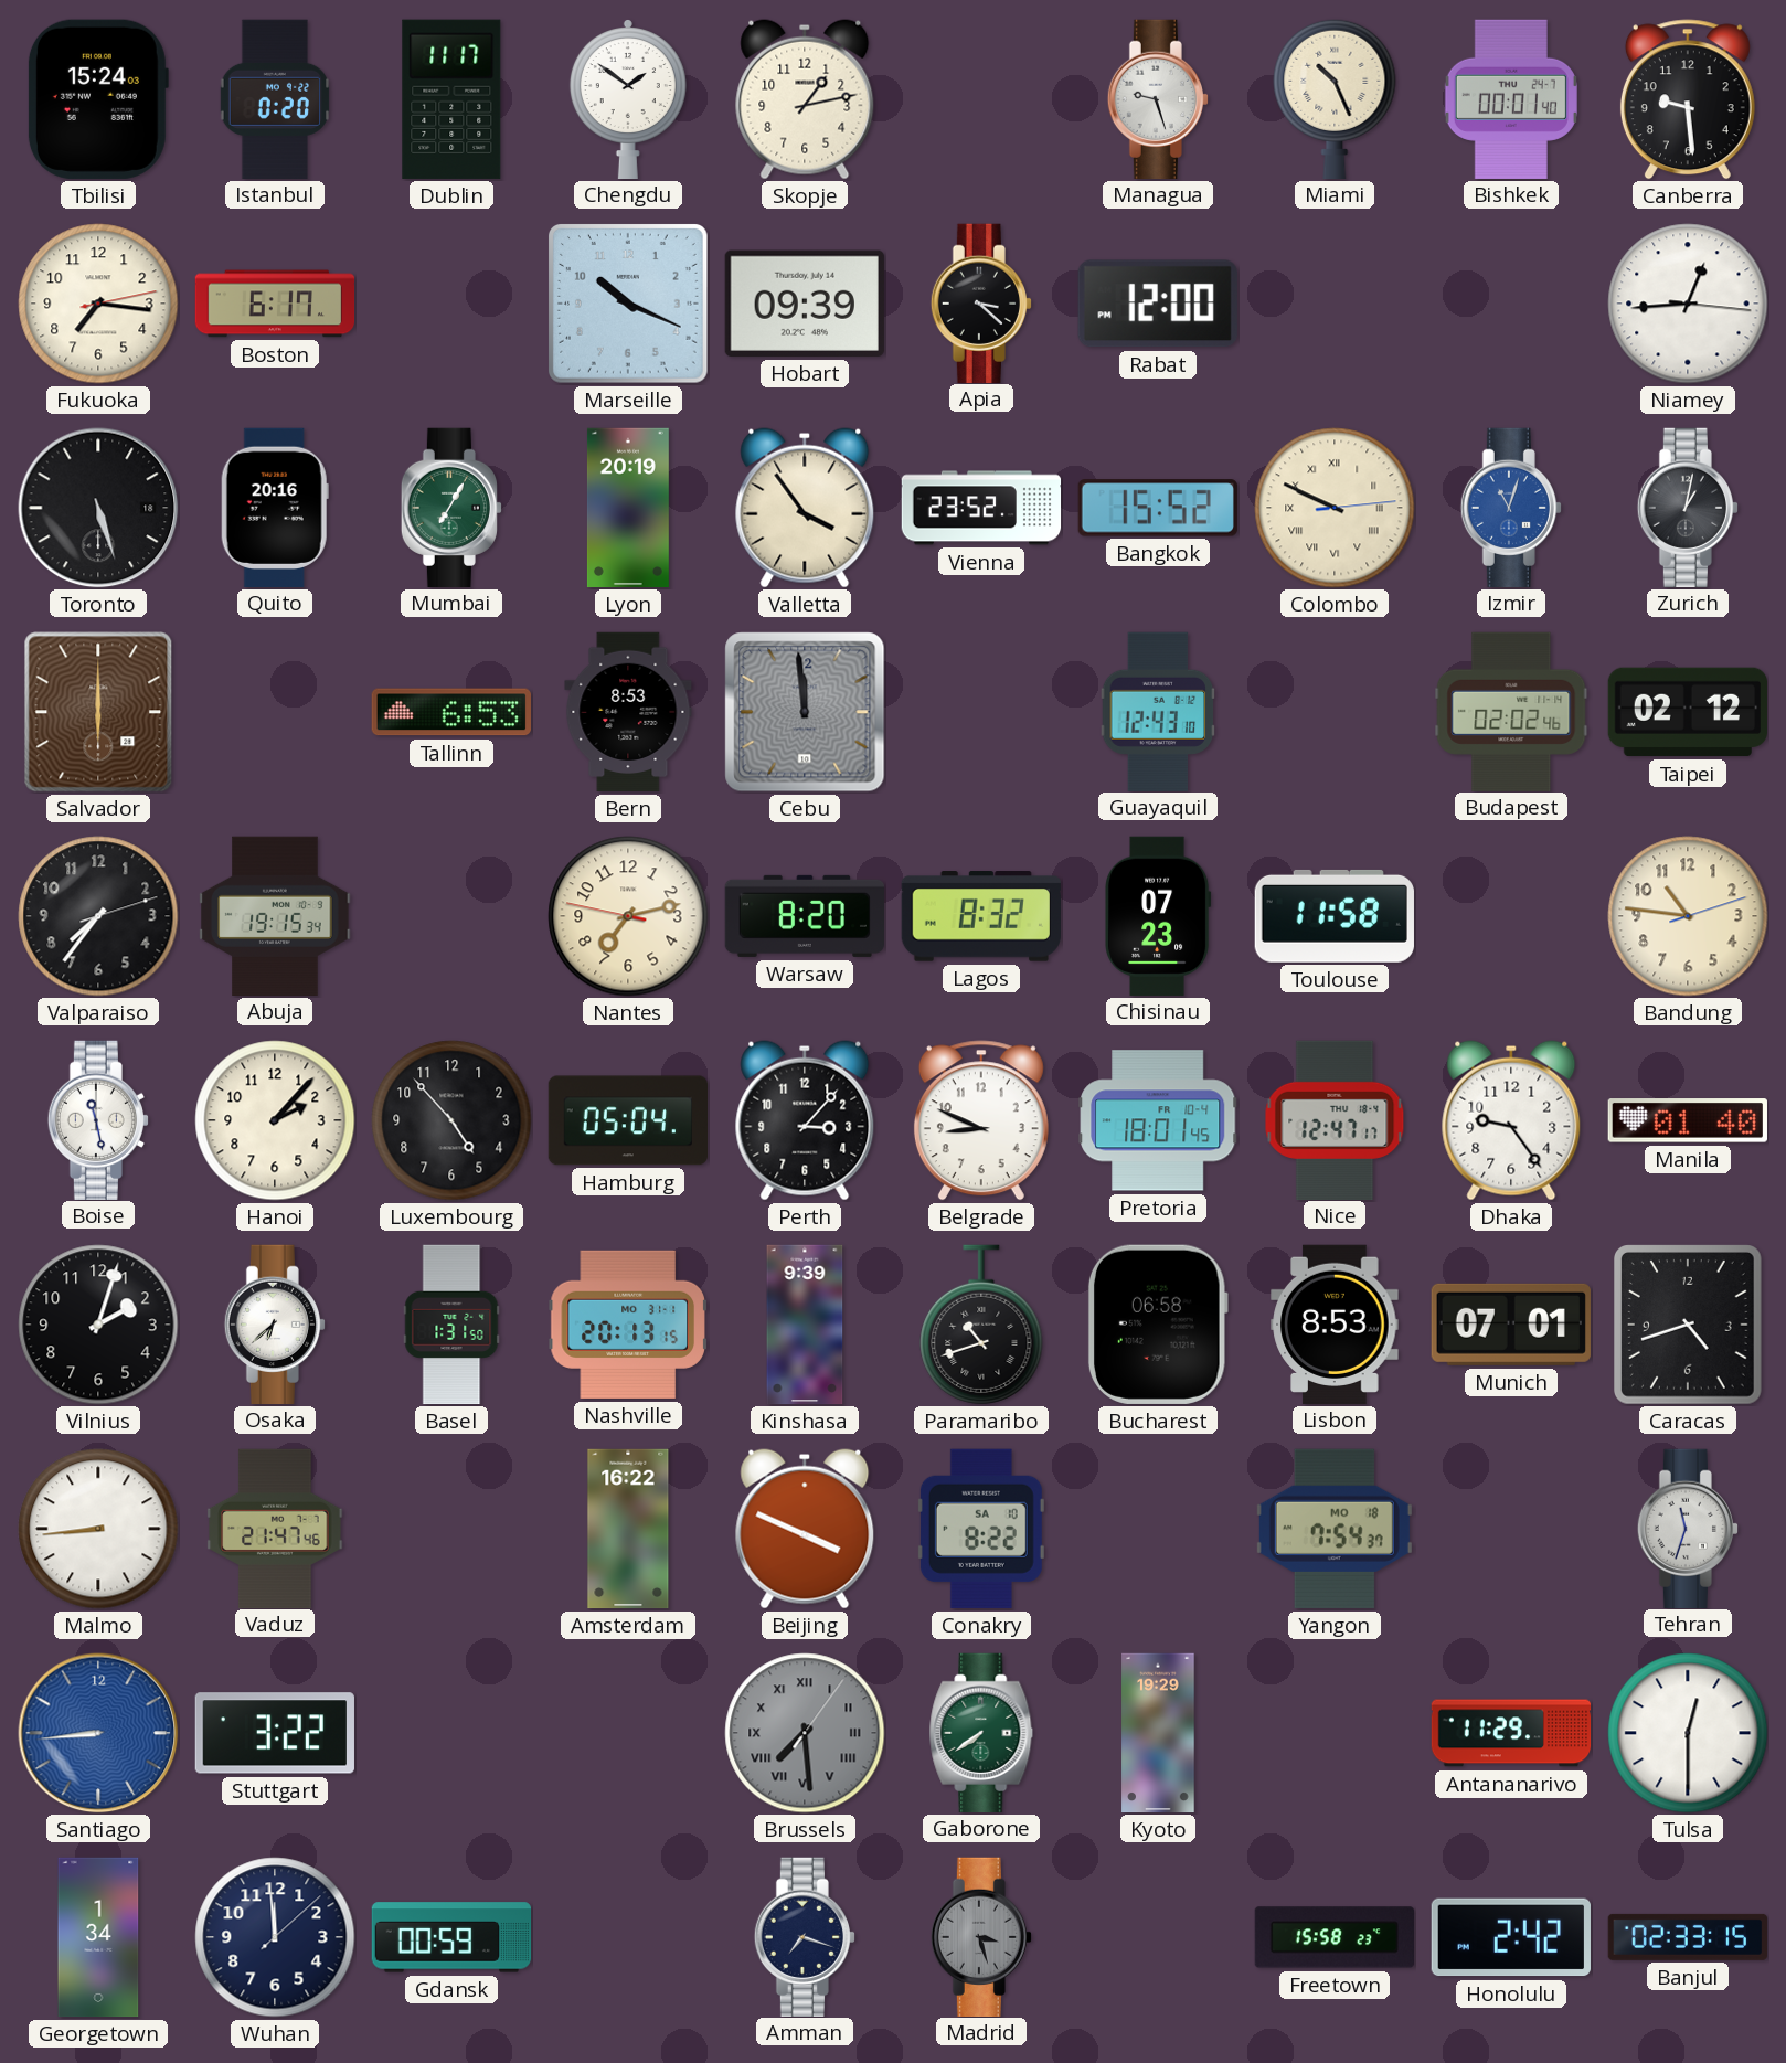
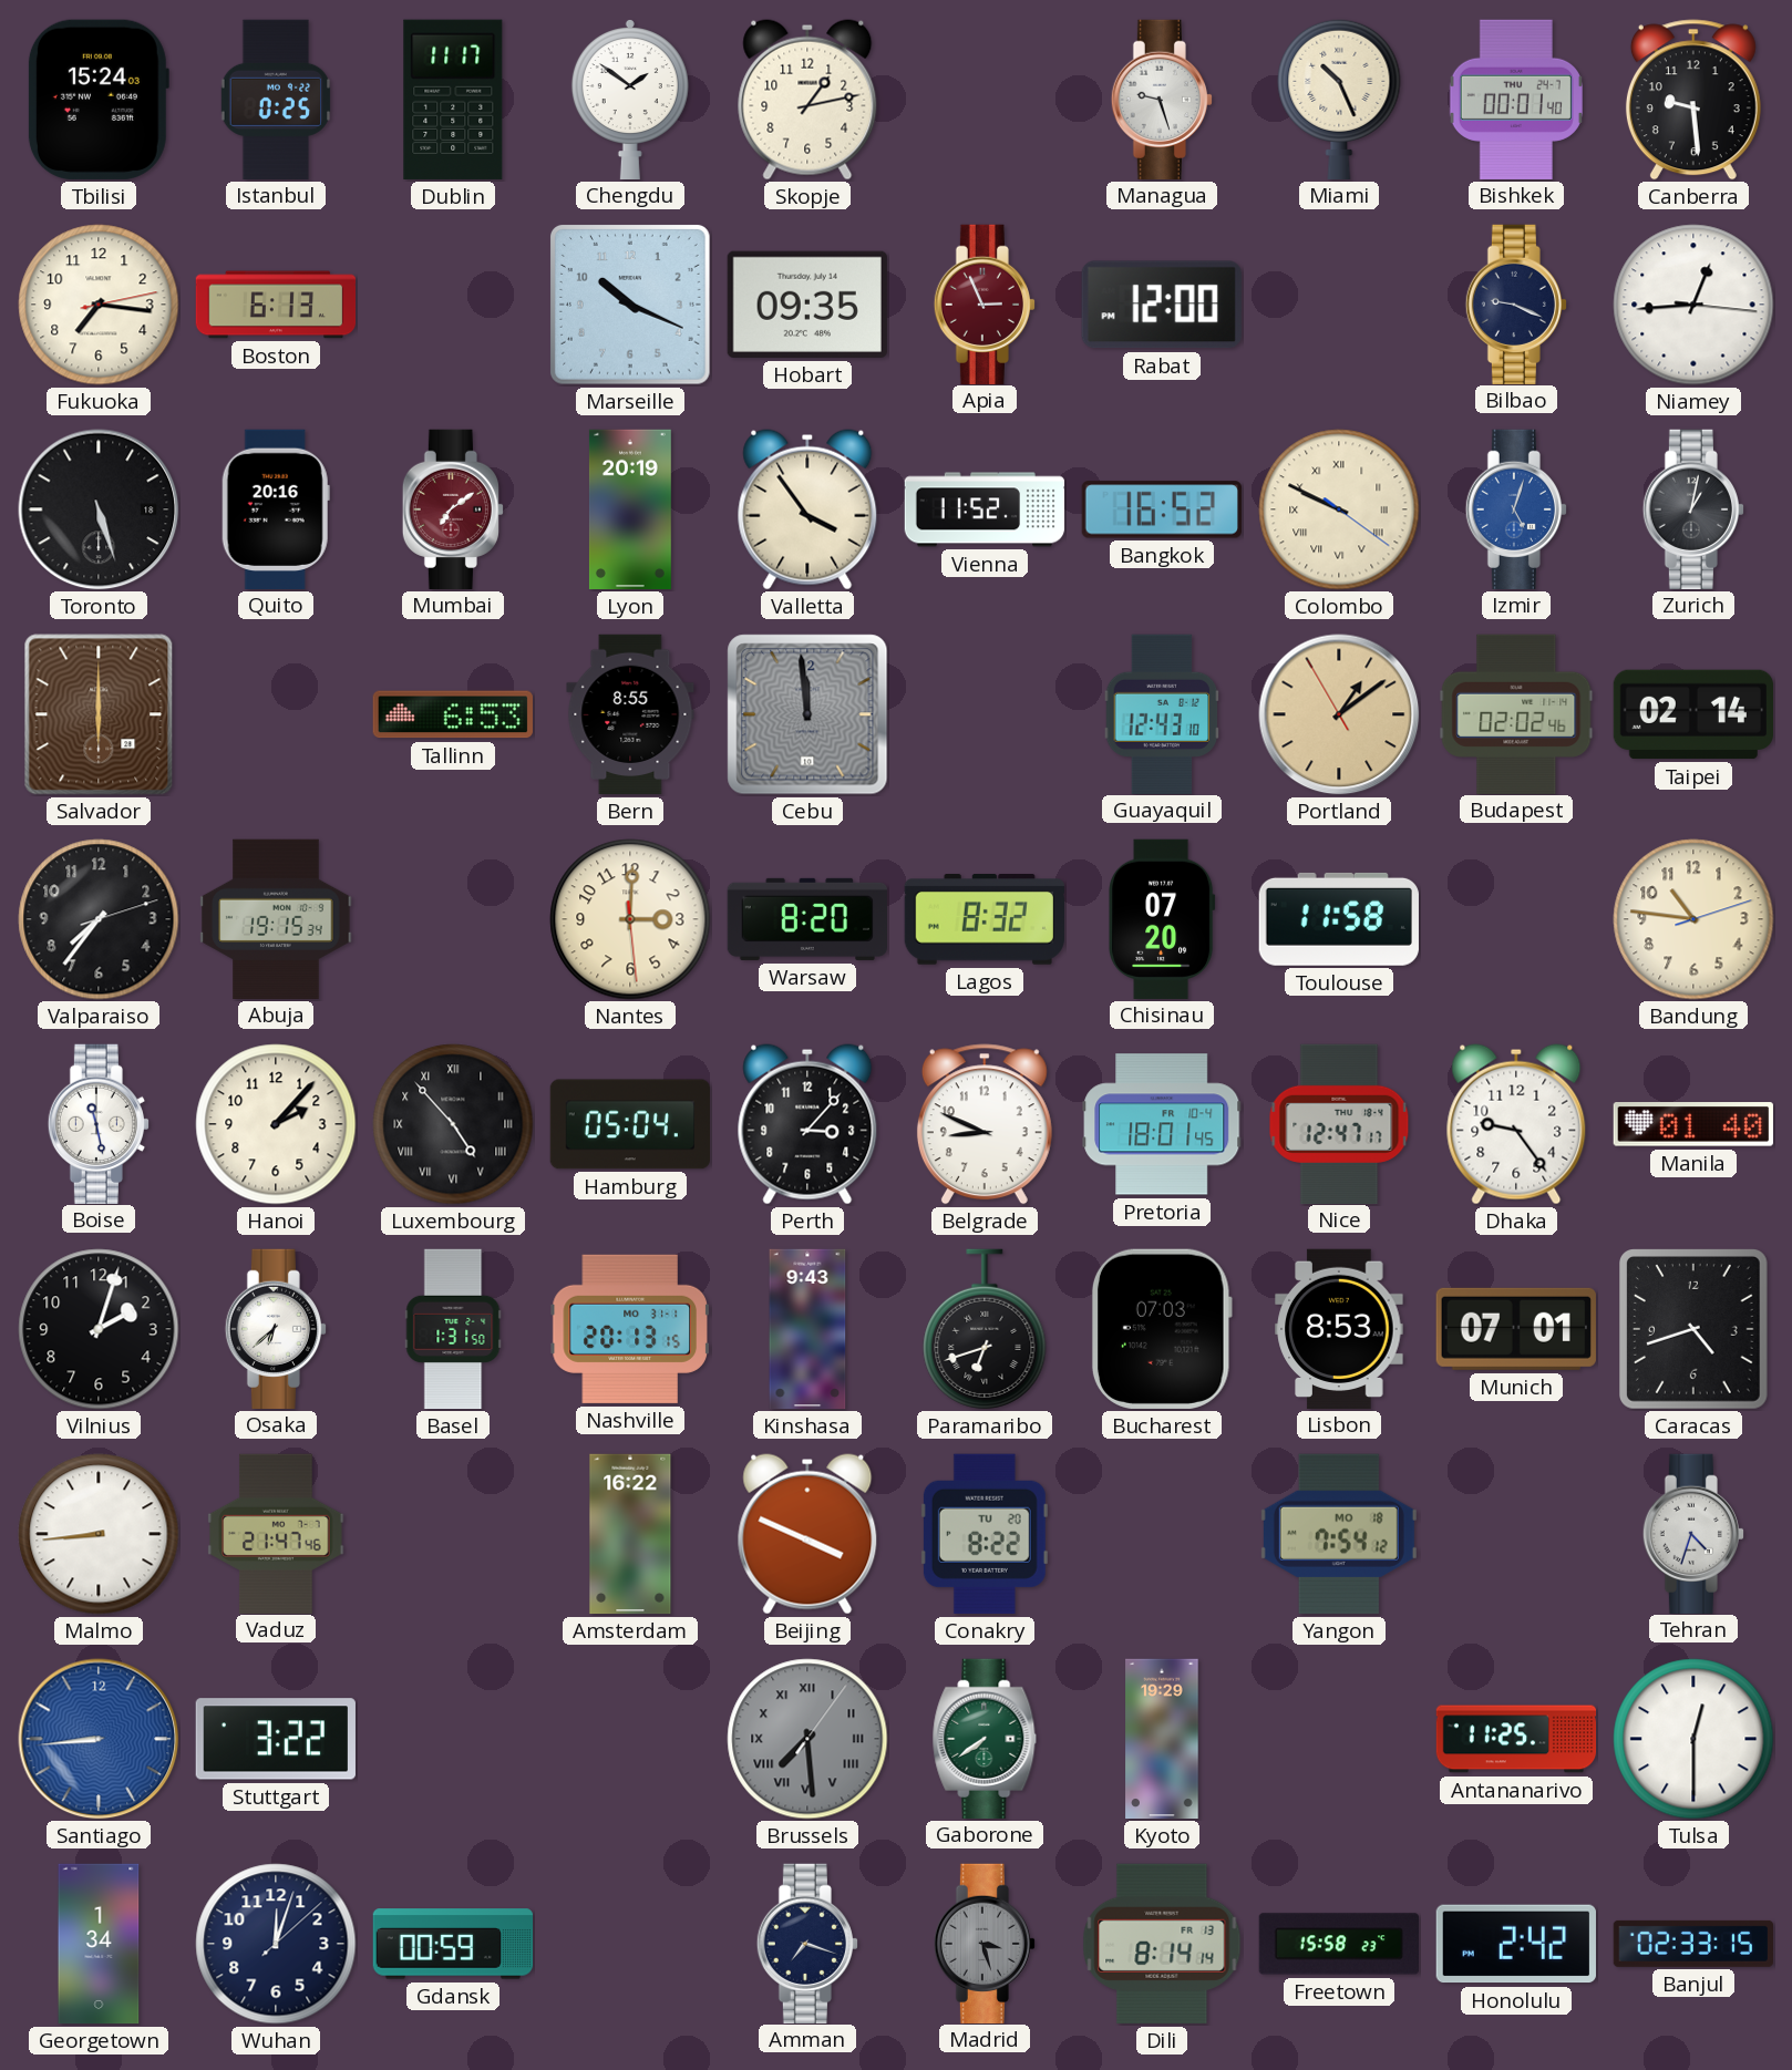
Istanbul: 0:20 -> 0:25
Boston: 6:17 -> 6:13
Hobart: 09:39 -> 09:35
Apia: 3:22 -> 2:56
Apia dial: black -> burgundy
Bilbao: none -> 9:19
Mumbai: 7:05 -> 7:09
Mumbai dial: green -> burgundy
Vienna: 23:52 -> 11:52
Bangkok: 15:52 -> 16:52
Colombo: 9:49:14 -> 9:49:21
Izmir: 11:03 -> 5:03
Bern: 8:53 -> 8:55
Portland: none -> 1:08
Taipei: 02:12 -> 02:14
Nantes: 7:12 -> 3:00
Chisinau: 07:23 -> 07:20
Luxembourg numerals: Arabic -> Roman
Kinshasa: 9:39 -> 9:43
Paramaribo: 10:42 -> 6:42
Bucharest: 06:58 -> 07:03
Conakry date: SA 10 -> TU 20
Yangon: 7:54:37 -> 7:54:12
Tehran: 11:33 -> 4:33
Antananarivo: 11:29 -> 11:25
Wuhan: 11:59 -> 12:03
Dili: none -> 8:14
